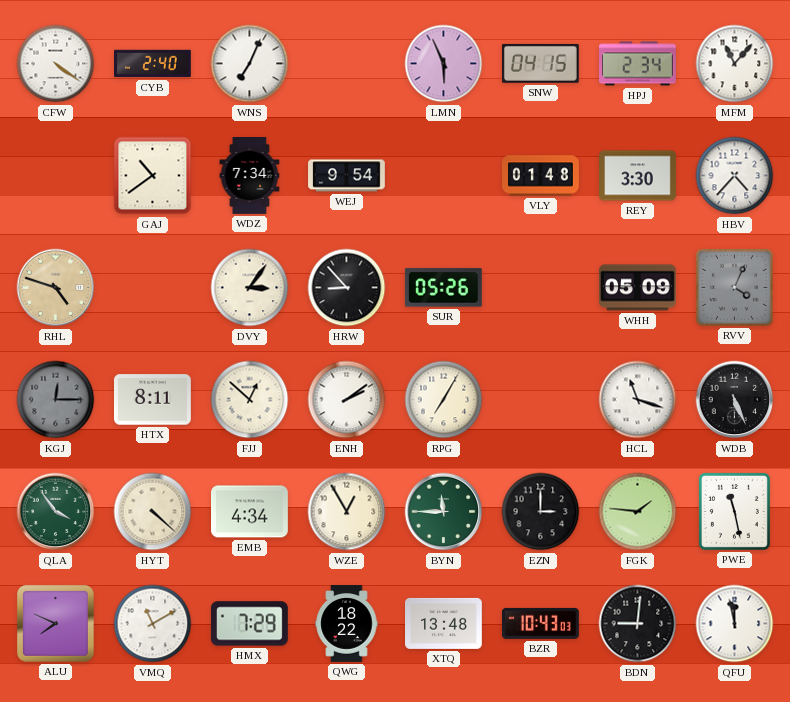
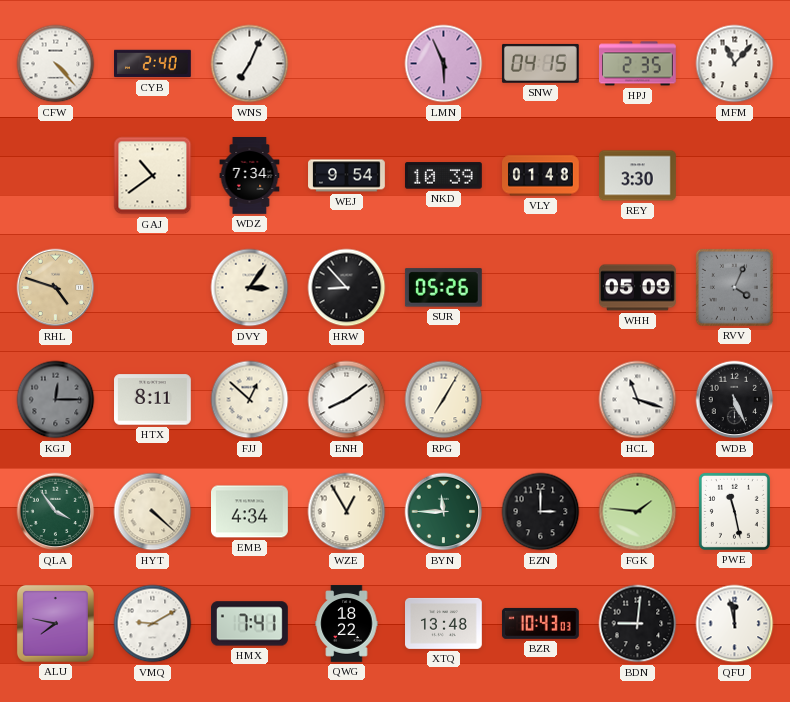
CFW: 4:21 -> 4:23
HPJ: 2:34 -> 2:35
NKD: none -> 10:39
HBV: 4:37 -> none
ENH: 2:09 -> 8:09
ALU: 7:49 -> 7:47
VMQ: 11:10 -> 9:10
HMX: 7:29 -> 7:41
